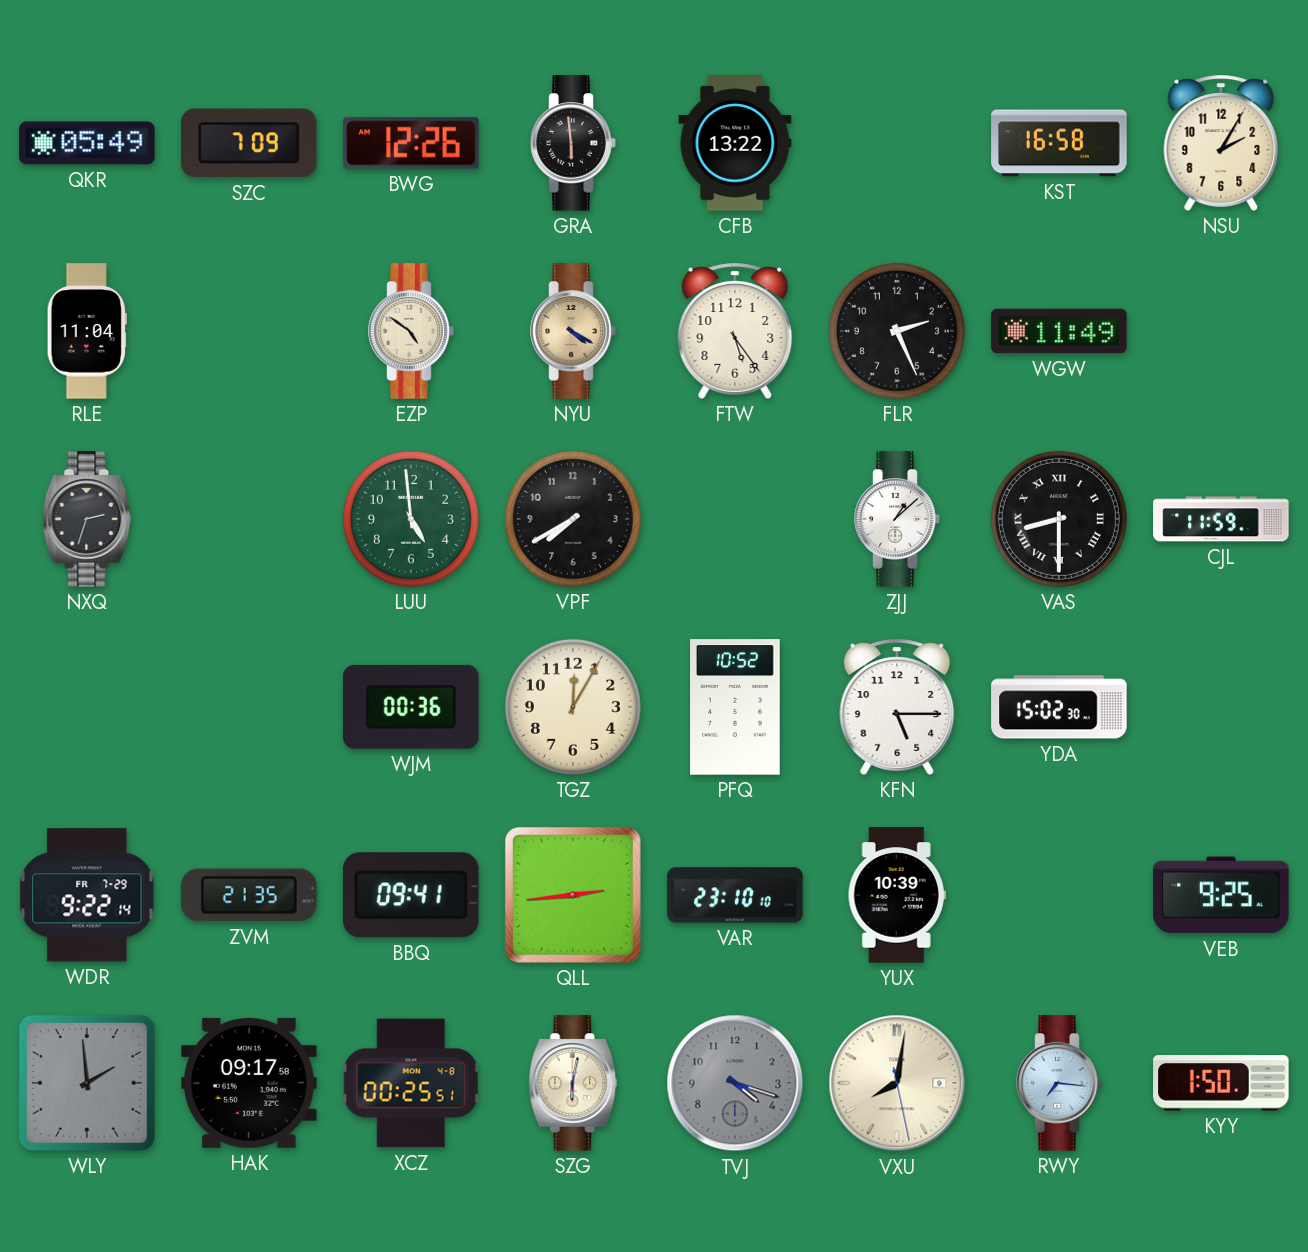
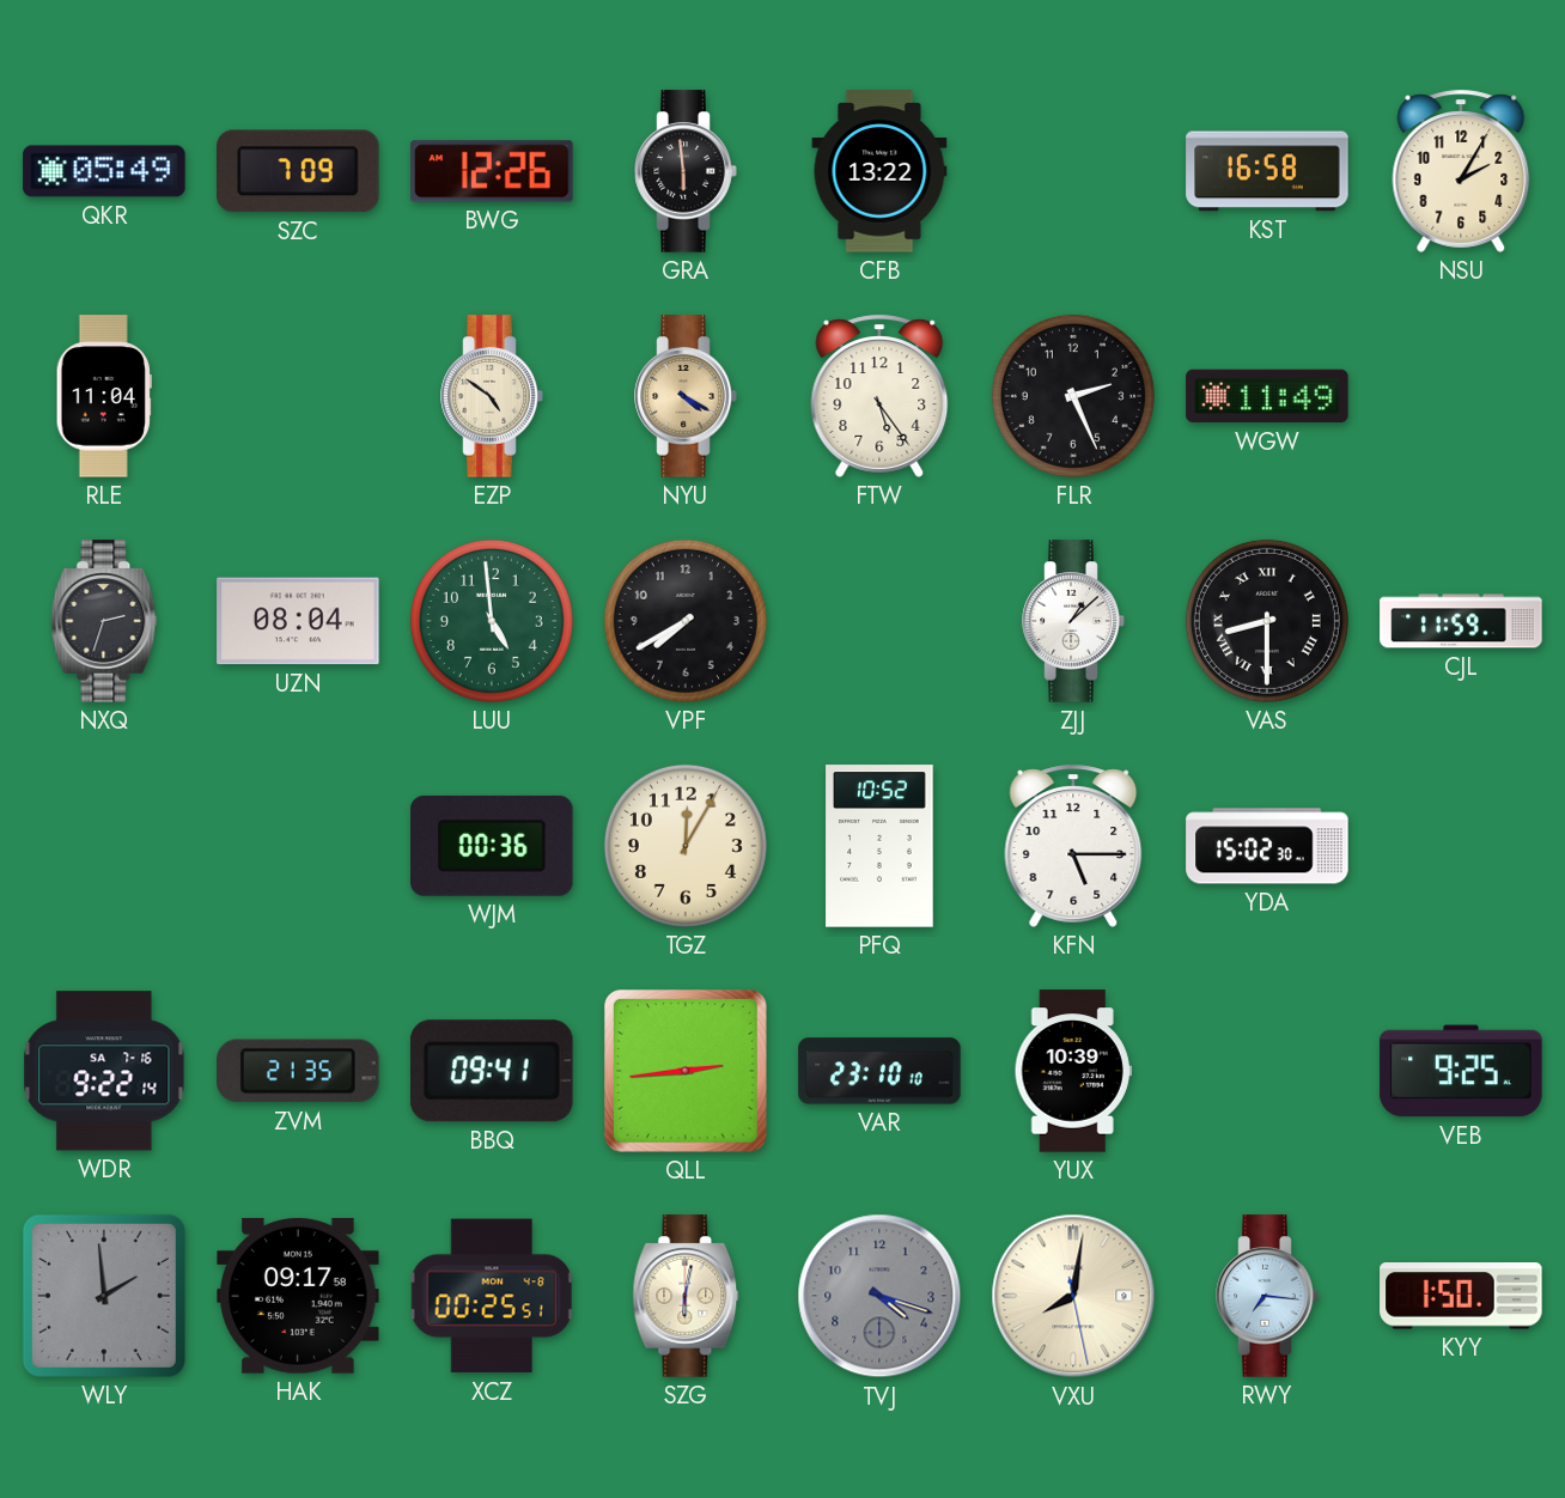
UZN: none -> 08:04
WDR date: FR 7-29 -> SA 7-16
